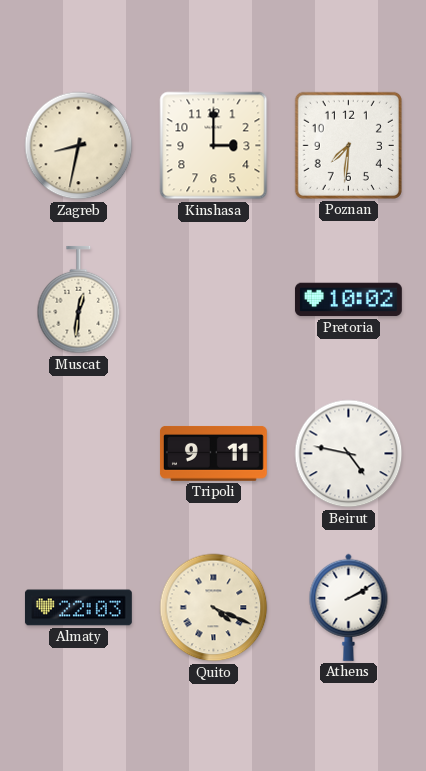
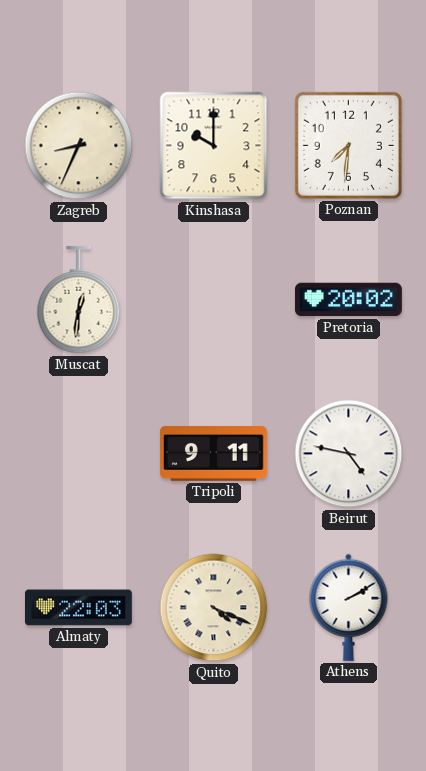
Zagreb: 8:32 -> 8:34
Kinshasa: 3:00 -> 10:00
Pretoria: 10:02 -> 20:02
